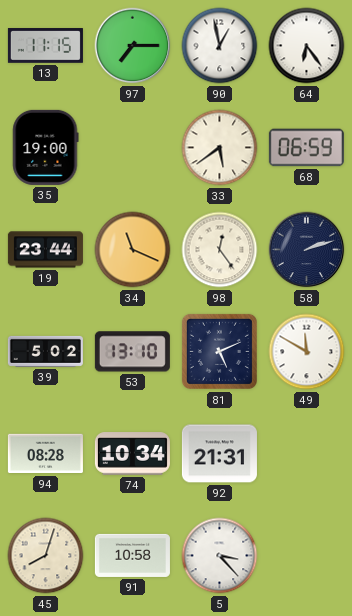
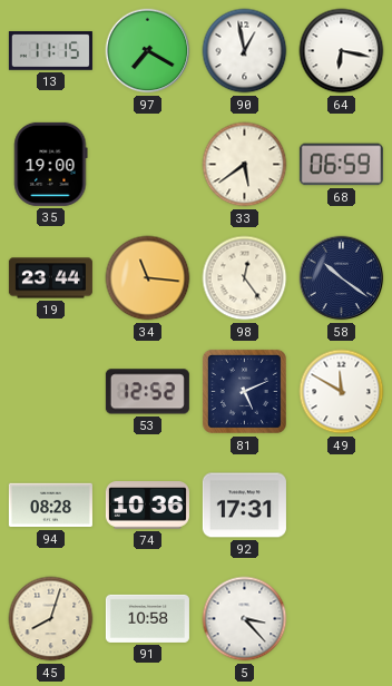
97: 7:15 -> 7:20
64: 6:24 -> 6:17
34: 11:19 -> 11:16
58: 2:12 -> 10:21
39: 5:02 -> none
53: 13:10 -> 12:52
74: 10:34 -> 10:36
92: 21:31 -> 17:31
